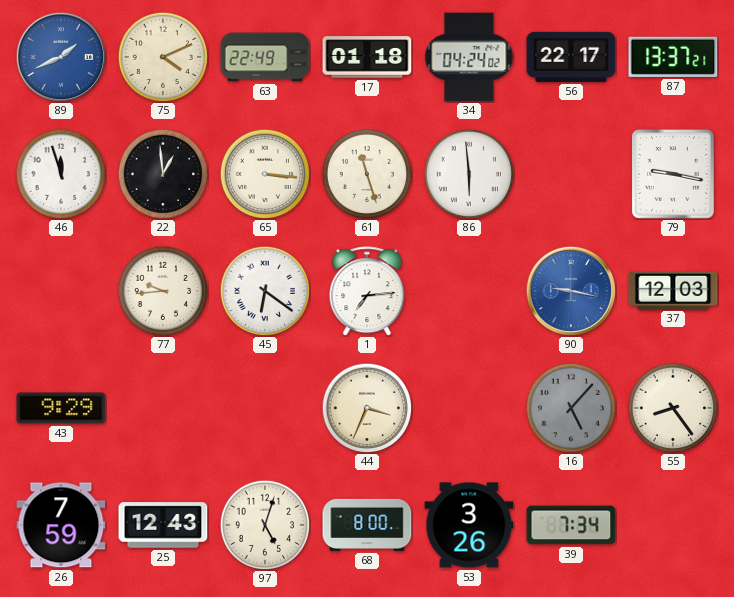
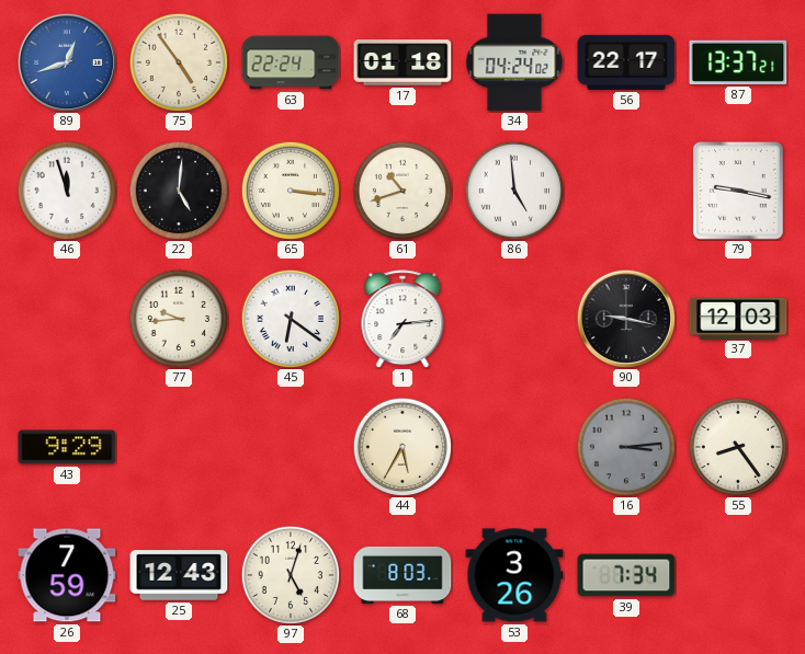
89: 1:41 -> 12:42
75: 4:11 -> 4:54
63: 22:49 -> 22:24
22: 12:59 -> 5:01
61: 11:27 -> 10:42
86: 5:59 -> 4:59
90 dial: blue -> black
44: 3:34 -> 5:35
16: 5:07 -> 3:14
68: 8:00 -> 8:03
